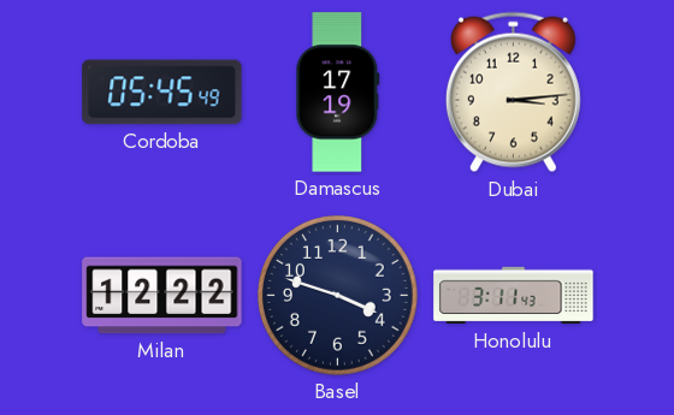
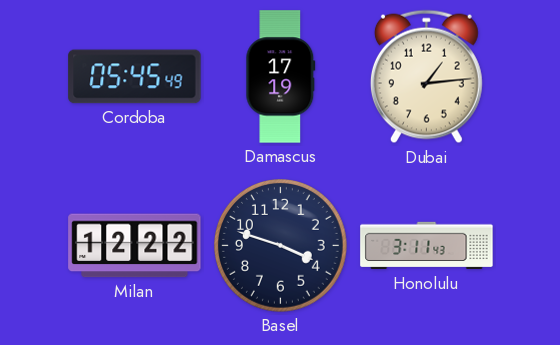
Dubai: 3:14 -> 1:14
